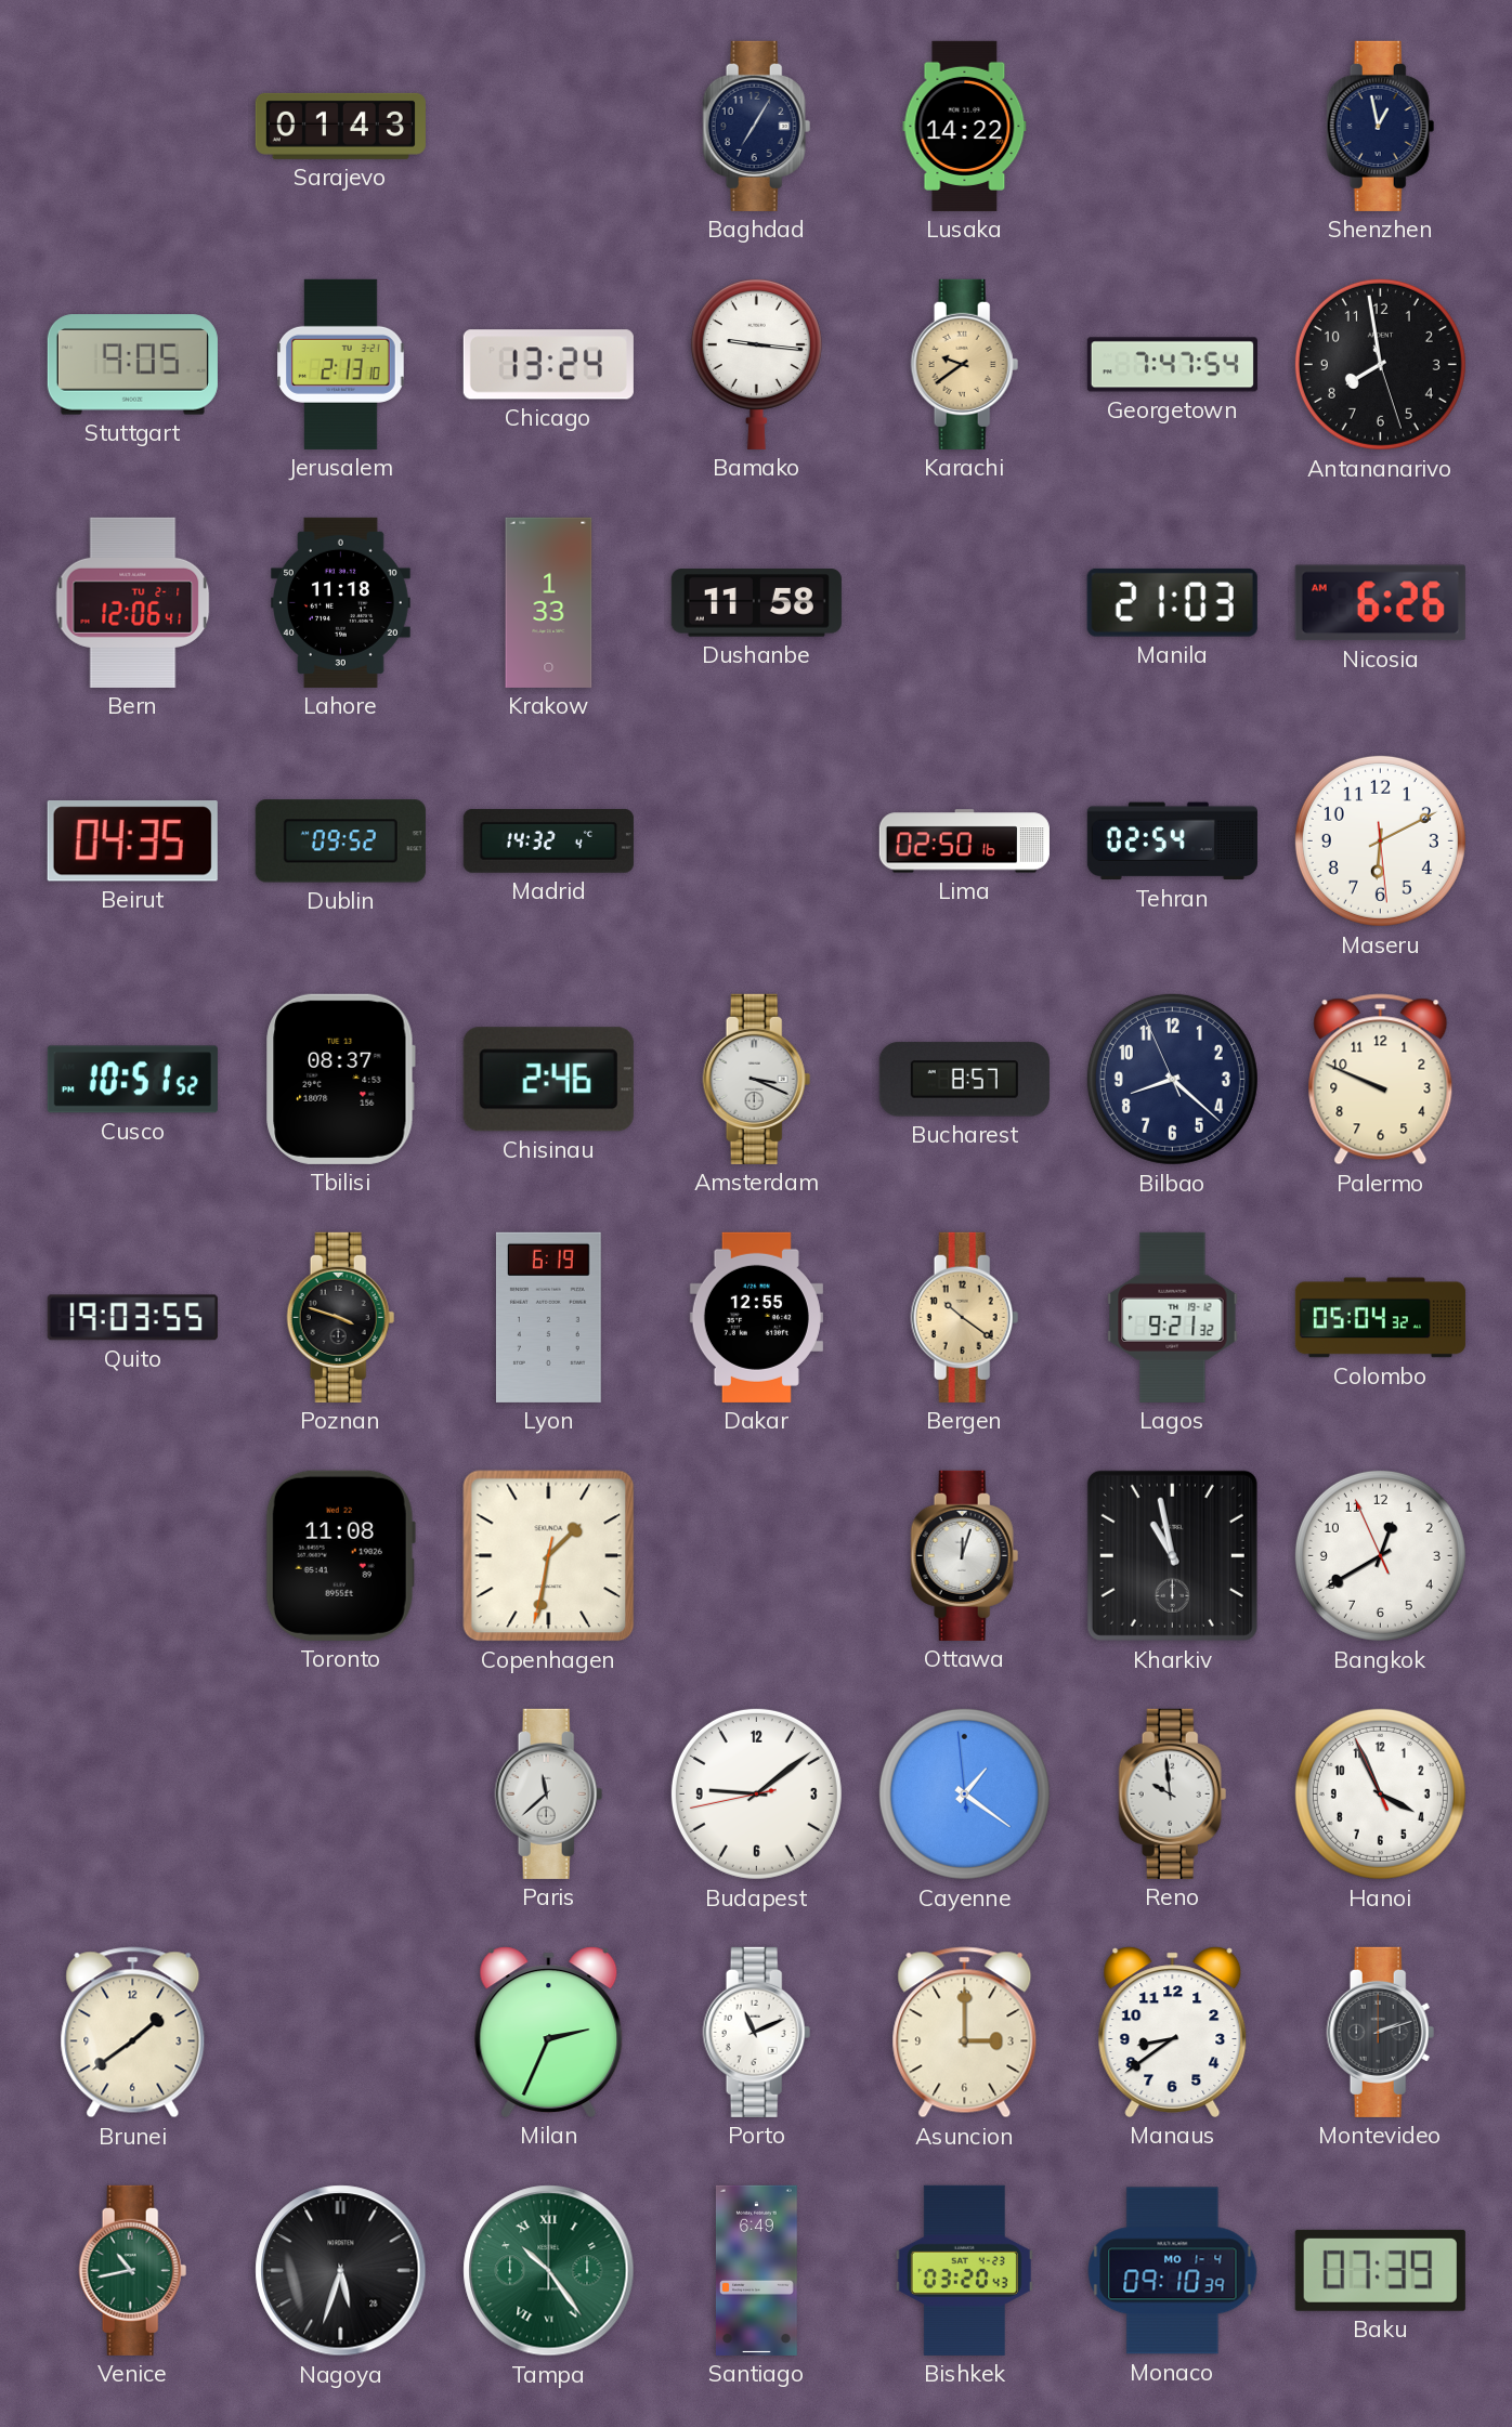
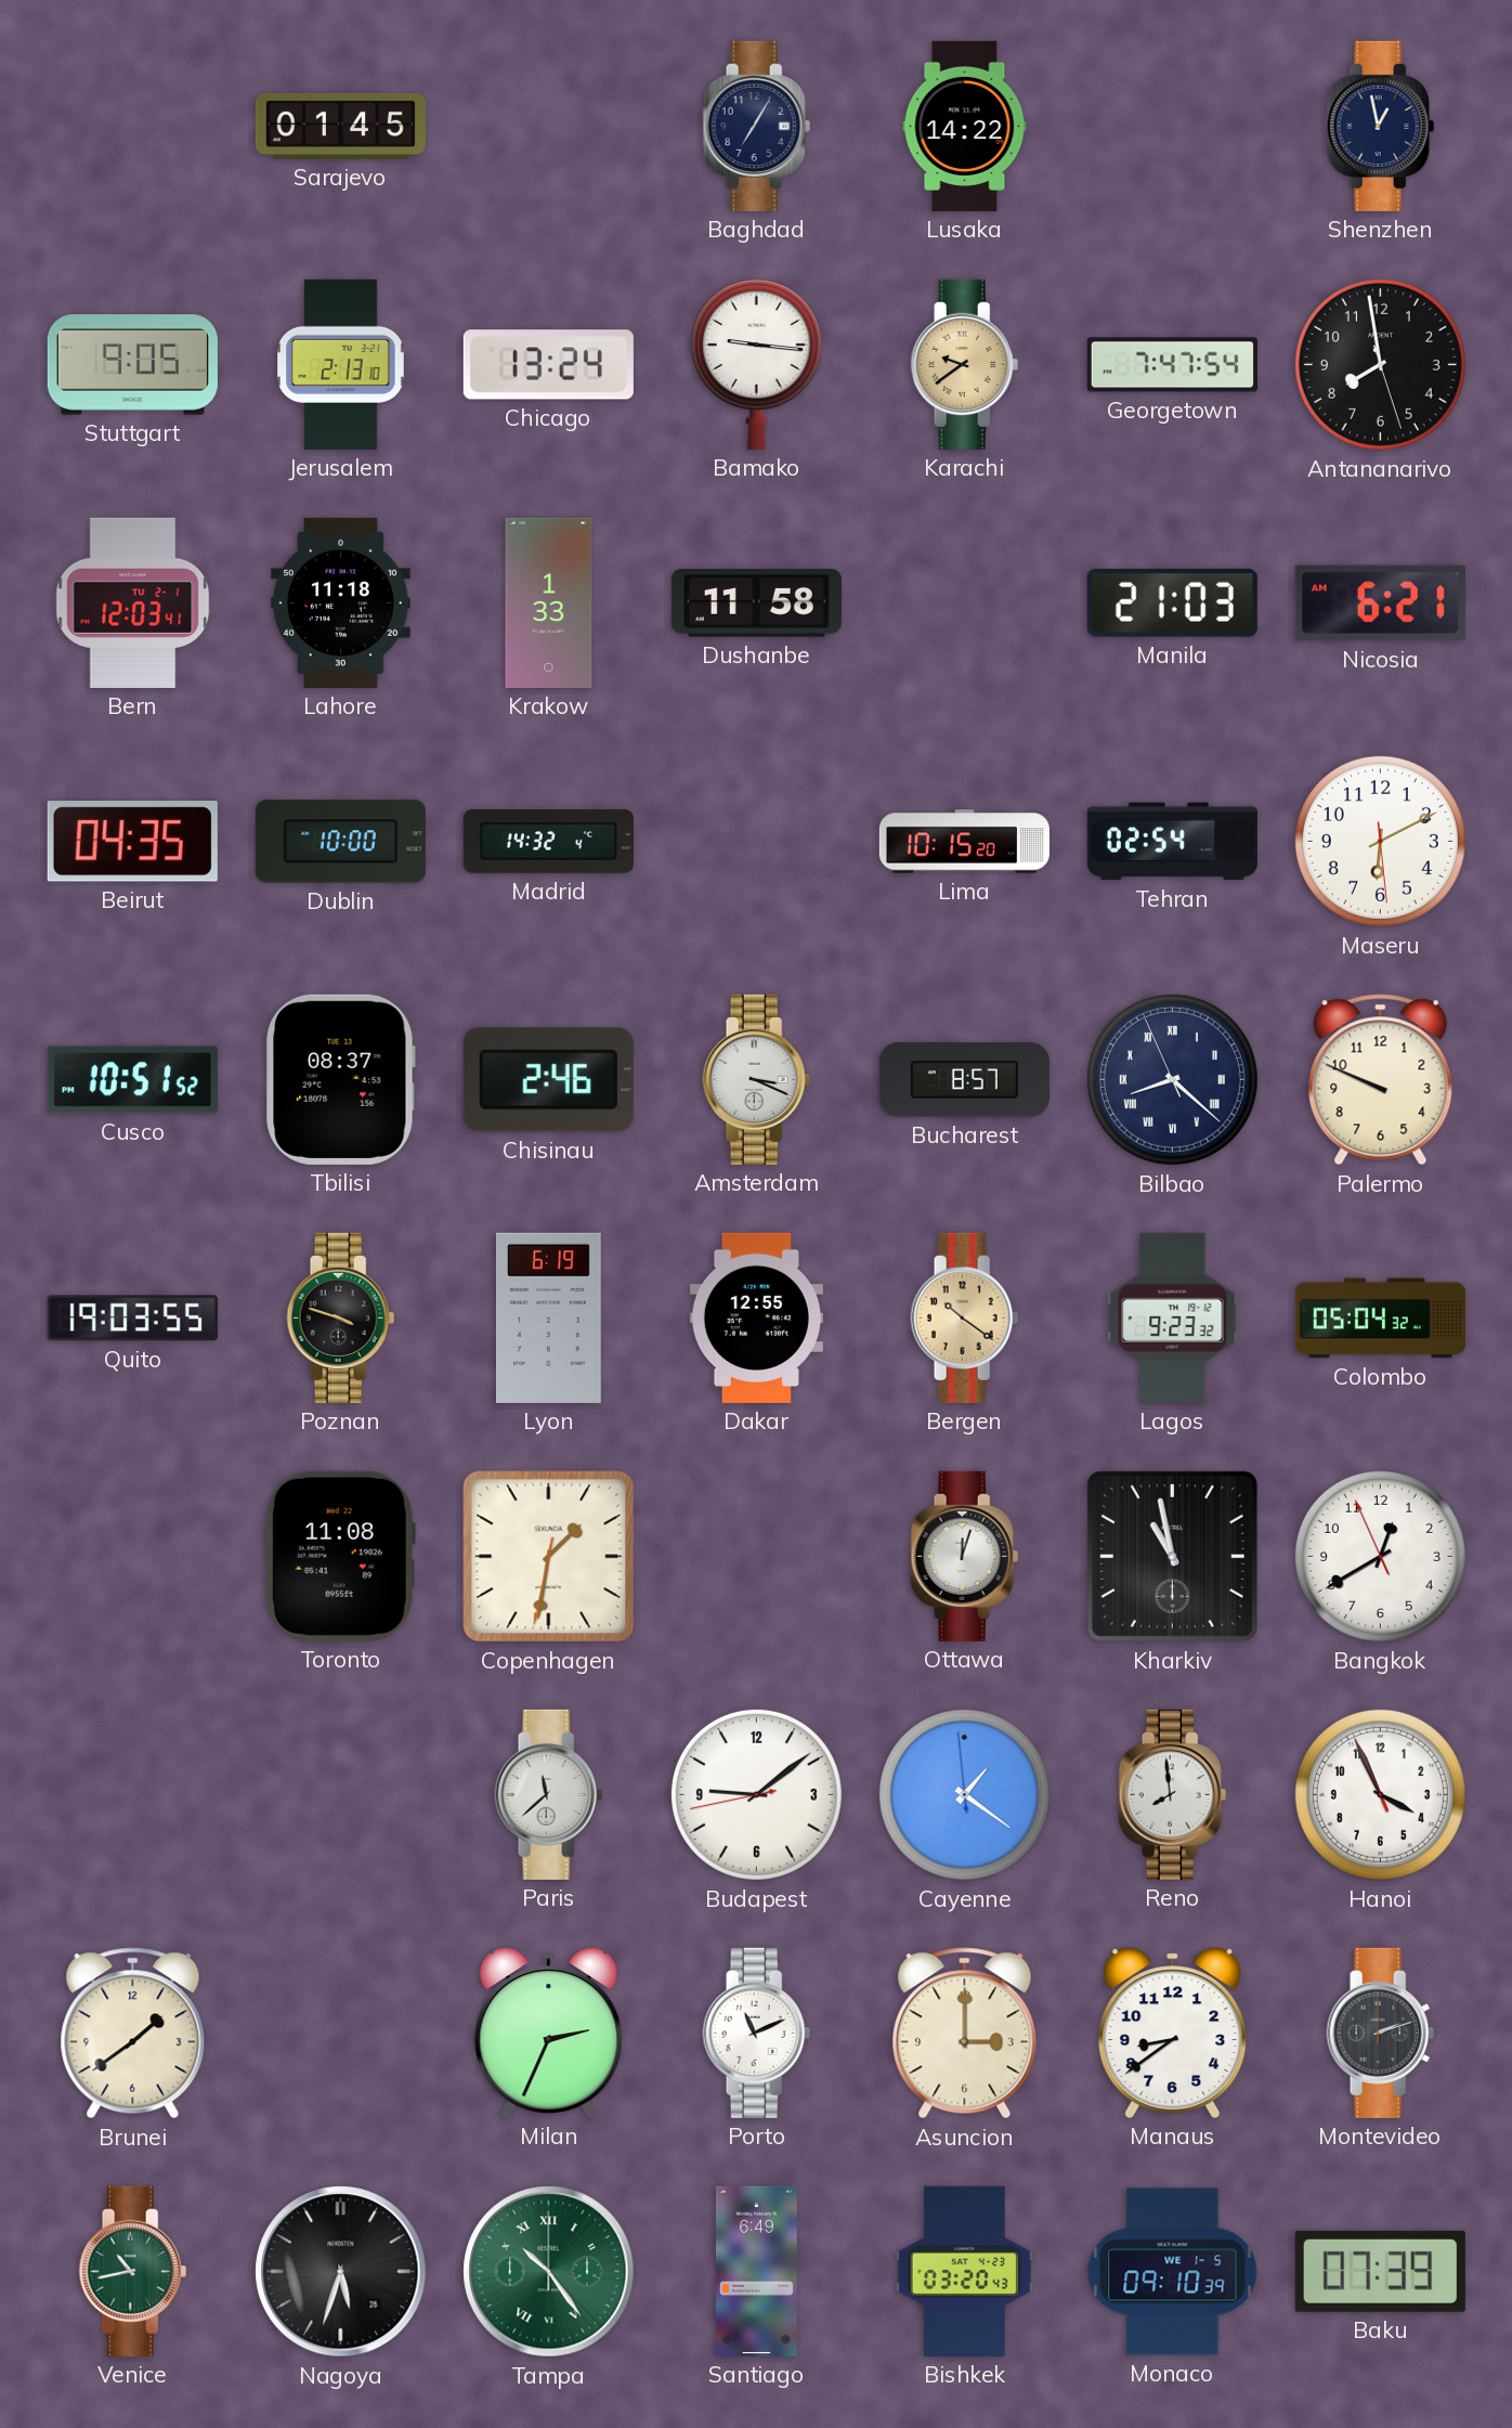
Sarajevo: 01:43 -> 01:45
Bern: 12:06 -> 12:03
Nicosia: 6:26 -> 6:21
Dublin: 09:52 -> 10:00
Lima: 02:50 -> 10:15
Bilbao numerals: Arabic -> Roman
Lagos: 9:21 -> 9:23
Reno: 9:59 -> 7:59
Monaco date: MO 1-4 -> WE 1-5
